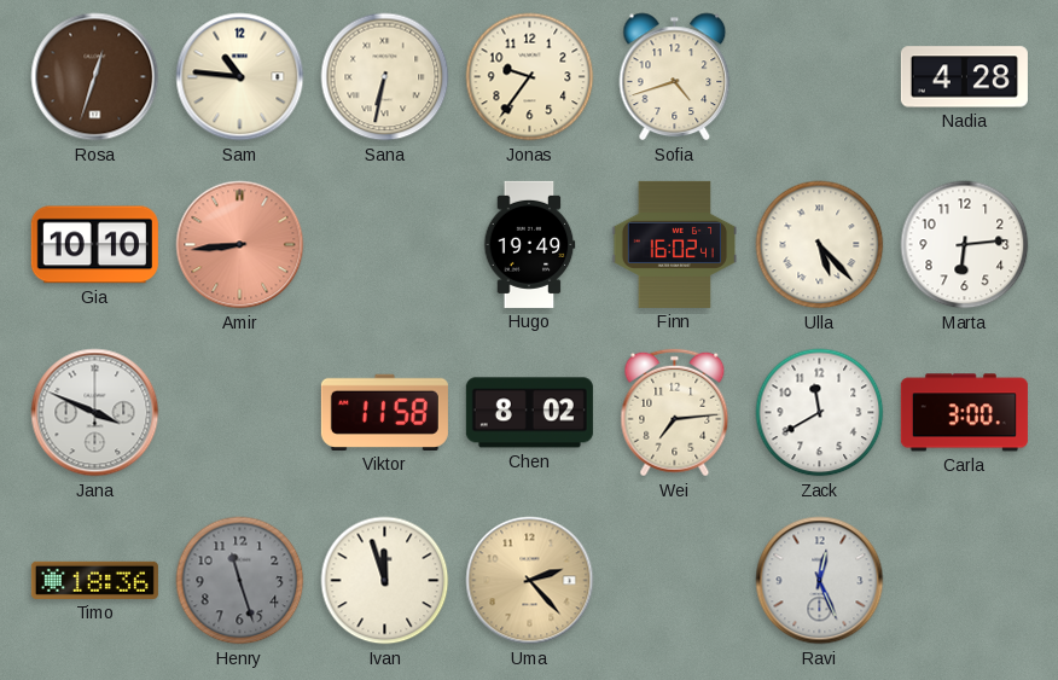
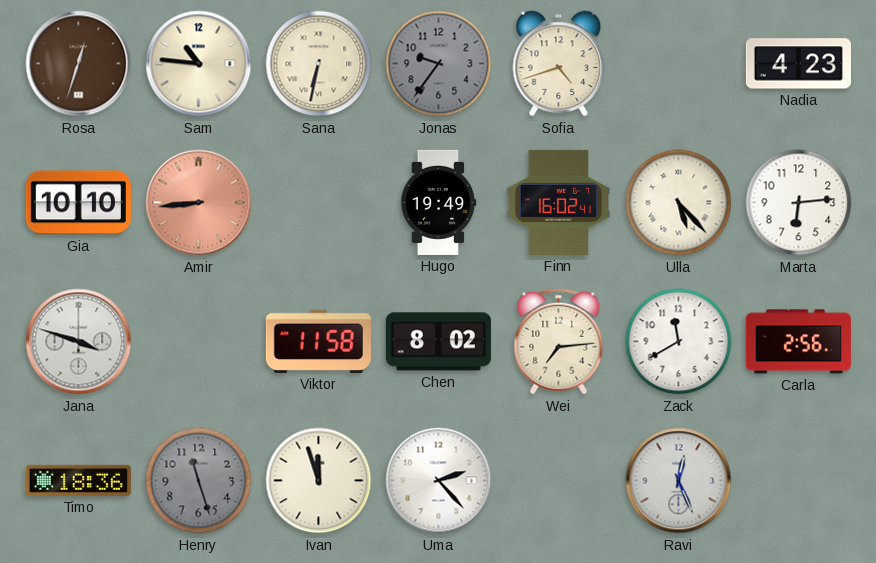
Jonas dial: cream -> grey
Nadia: 4:28 -> 4:23
Jana: 3:49 -> 3:48
Carla: 3:00 -> 2:56
Uma dial: champagne -> white
